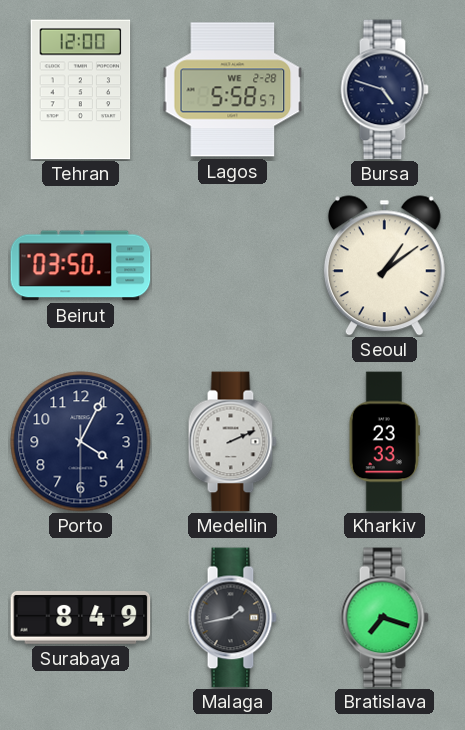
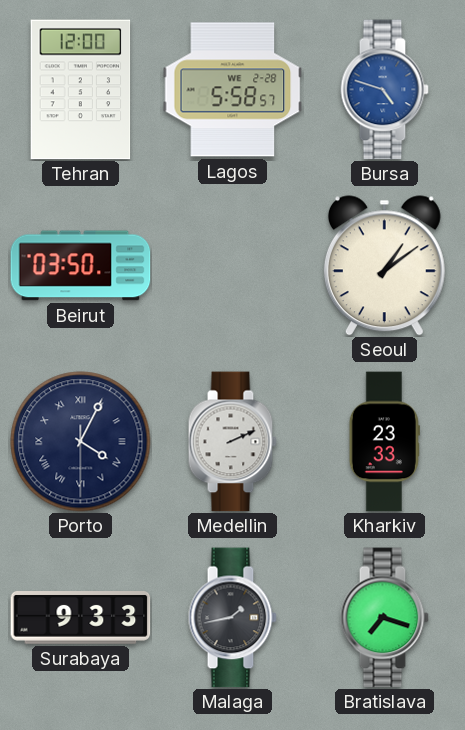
Bursa dial: navy -> blue
Porto numerals: Arabic -> Roman
Surabaya: 8:49 -> 9:33
